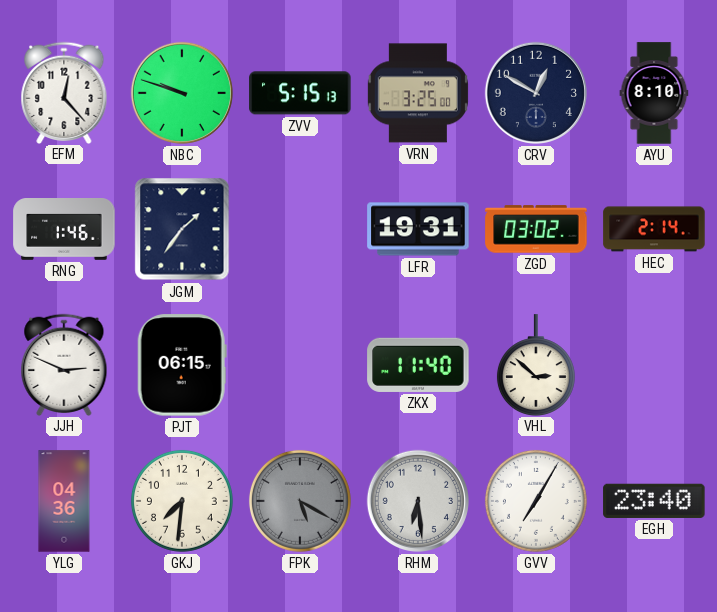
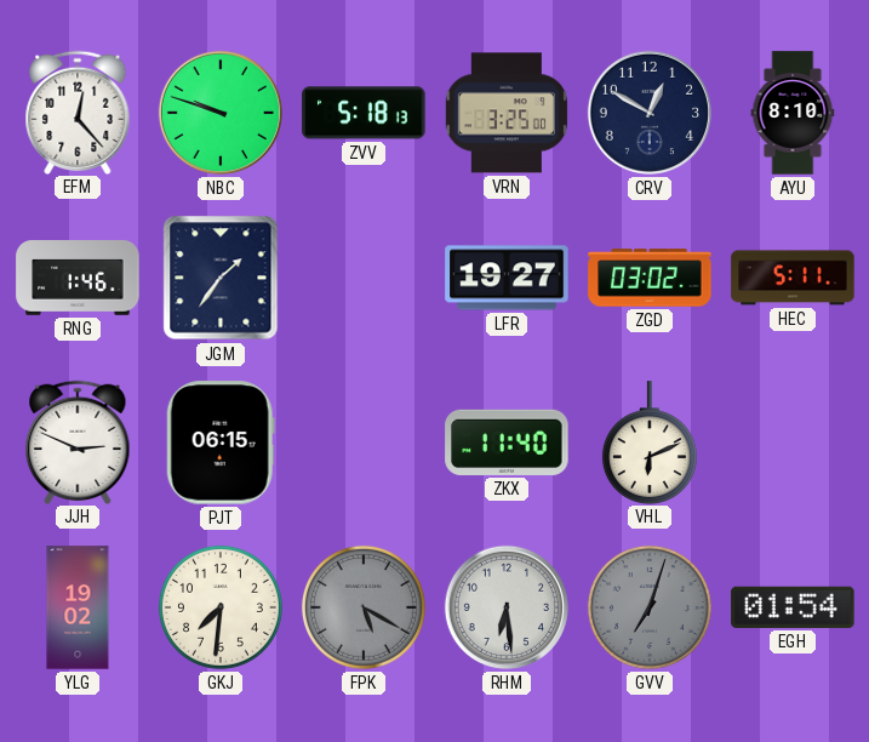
ZVV: 5:15 -> 5:18
LFR: 19:31 -> 19:27
HEC: 2:14 -> 5:11
VHL: 2:52 -> 6:11
YLG: 04:36 -> 19:02
GVV: 7:05 -> 7:03
GVV dial: white -> grey
EGH: 23:40 -> 01:54
